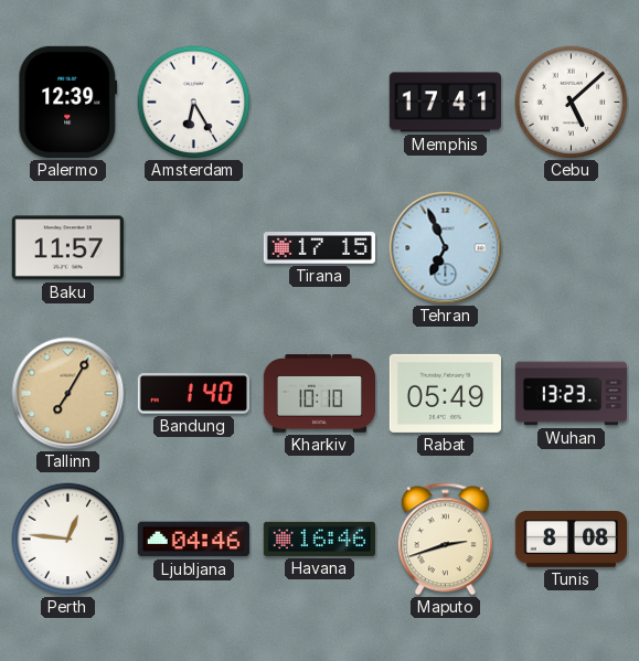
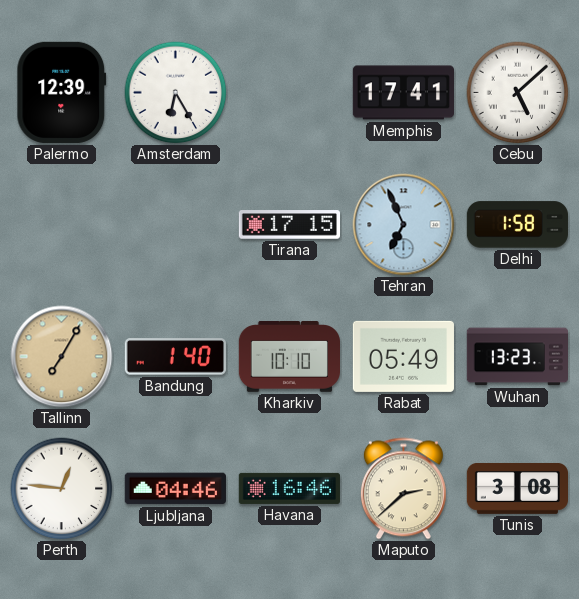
Baku: 11:57 -> none
Delhi: none -> 1:58
Maputo: 2:42 -> 2:38
Tunis: 8:08 -> 3:08
